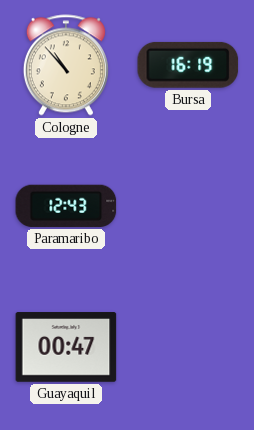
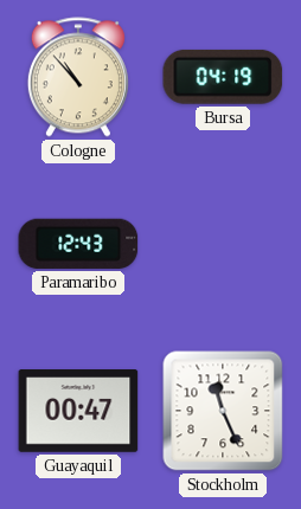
Bursa: 16:19 -> 04:19
Stockholm: none -> 11:26
